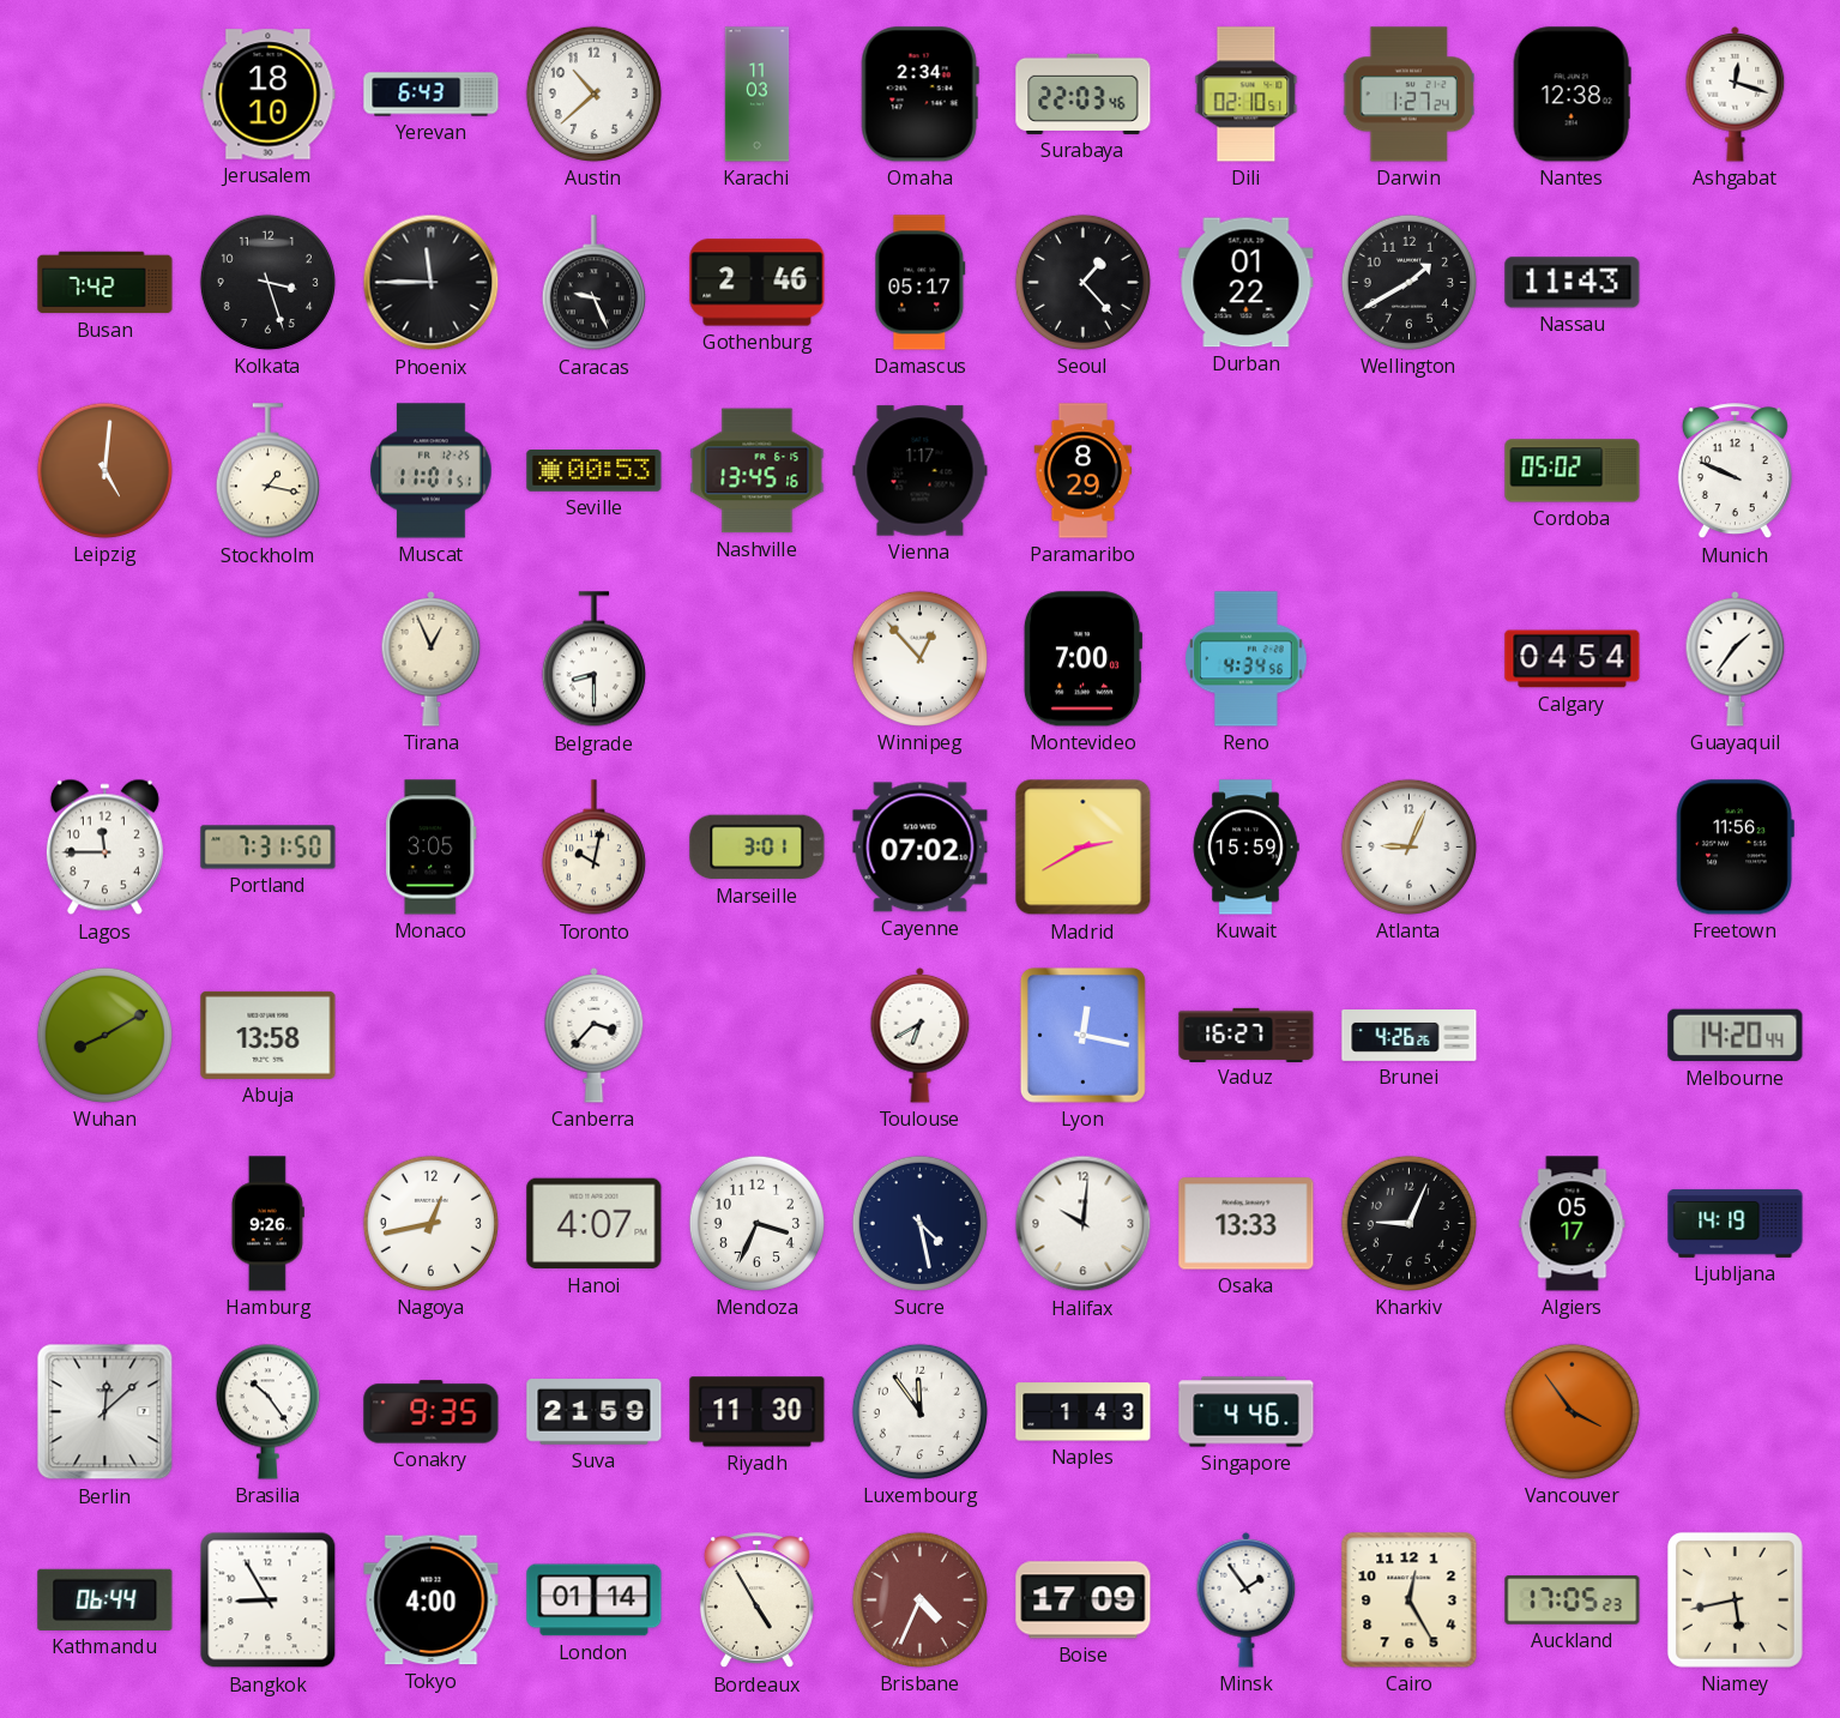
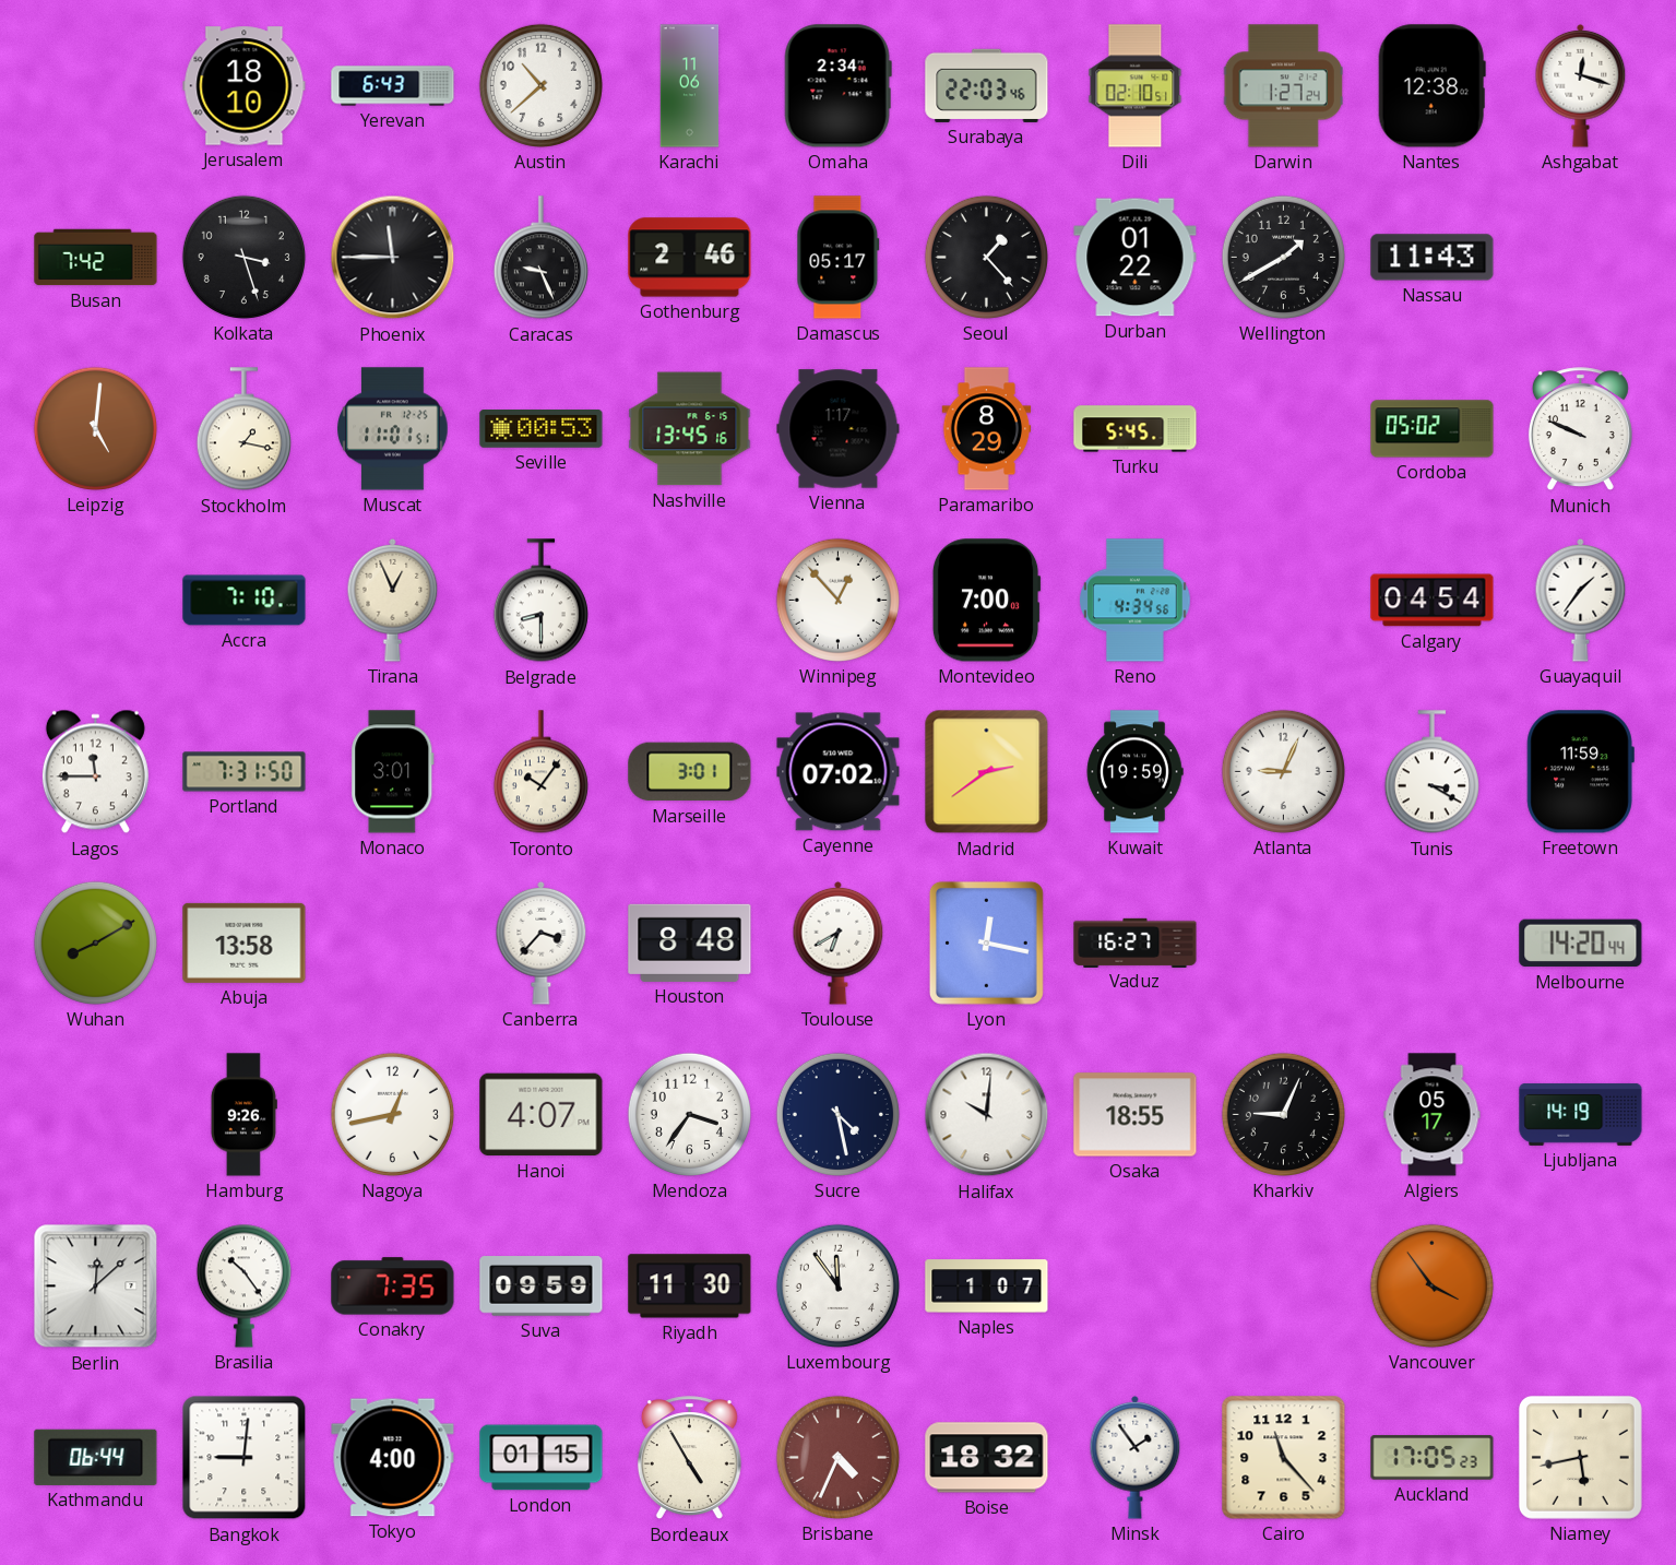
Karachi: 11:03 -> 11:06
Turku: none -> 5:45
Accra: none -> 7:10
Monaco: 3:05 -> 3:01
Toronto: 10:02 -> 10:06
Madrid: 2:40 -> 2:39
Kuwait: 15:59 -> 19:59
Tunis: none -> 3:20
Freetown: 11:56 -> 11:59
Houston: none -> 8:48
Brunei: 4:26 -> none
Mendoza: 3:34 -> 3:36
Osaka: 13:33 -> 18:55
Conakry: 9:35 -> 7:35
Suva: 21:59 -> 09:59
Naples: 1:43 -> 1:07
Singapore: 4:46 -> none
Bangkok: 8:55 -> 9:01
London: 01:14 -> 01:15
Boise: 17:09 -> 18:32
Cairo: 12:25 -> 11:23
